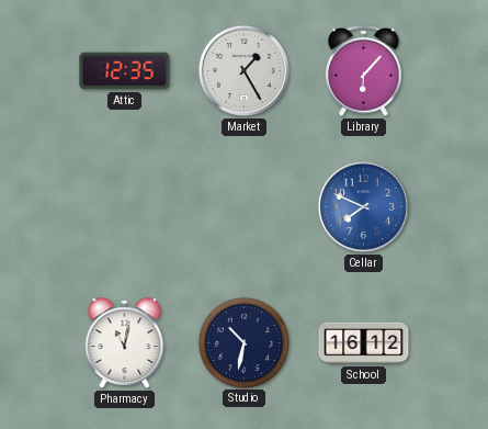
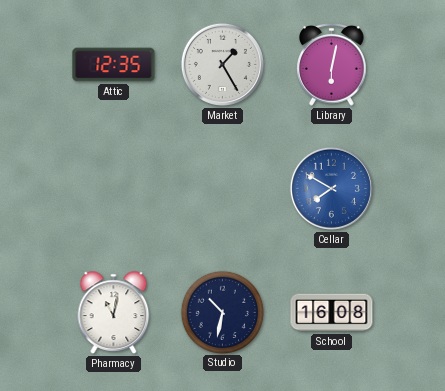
Library: 6:07 -> 6:02
Cellar: 7:49 -> 7:50
School: 16:12 -> 16:08
